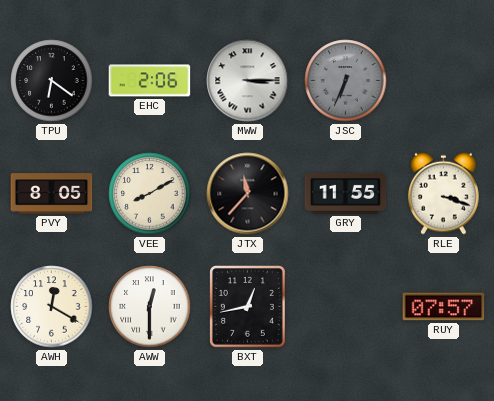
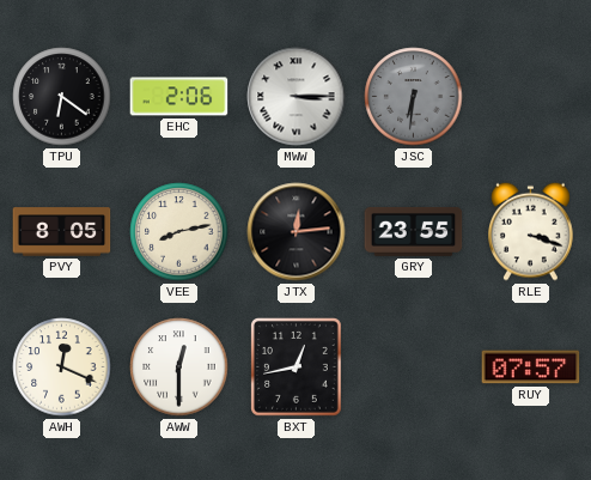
JSC: 6:34 -> 6:31
VEE: 8:10 -> 8:13
JTX: 11:37 -> 12:14
GRY: 11:55 -> 23:55
AWH: 12:20 -> 12:19
